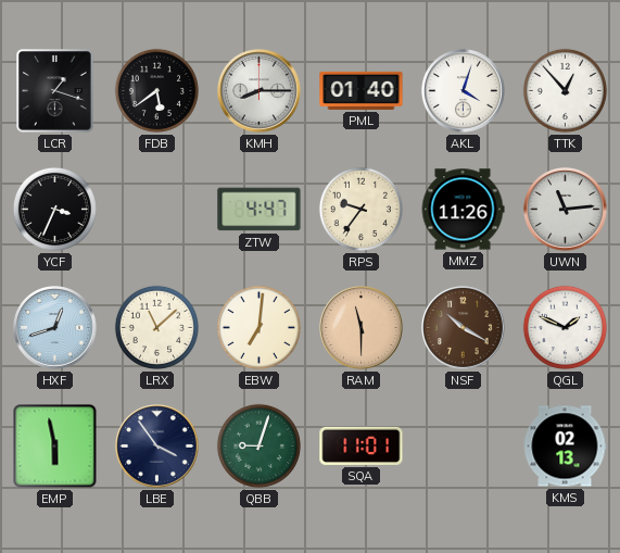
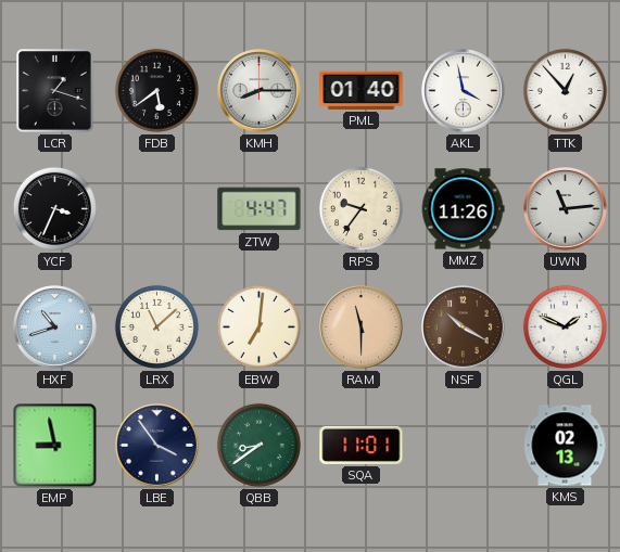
AKL: 4:03 -> 3:58
HXF: 12:42 -> 10:42
EMP: 5:58 -> 8:58
QBB: 9:03 -> 8:39
